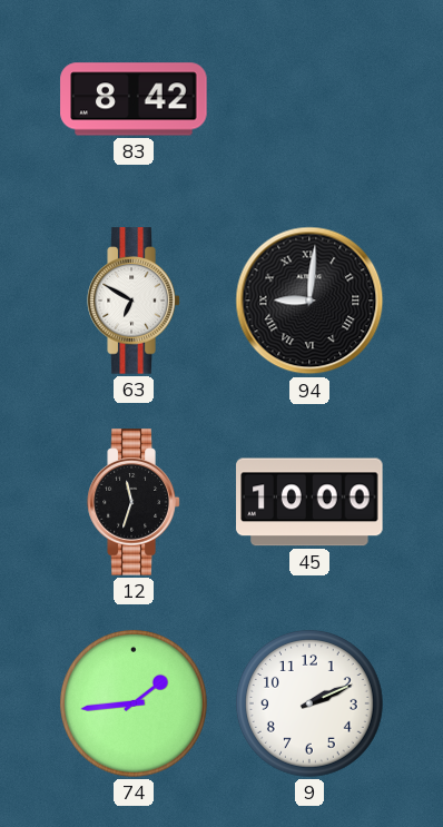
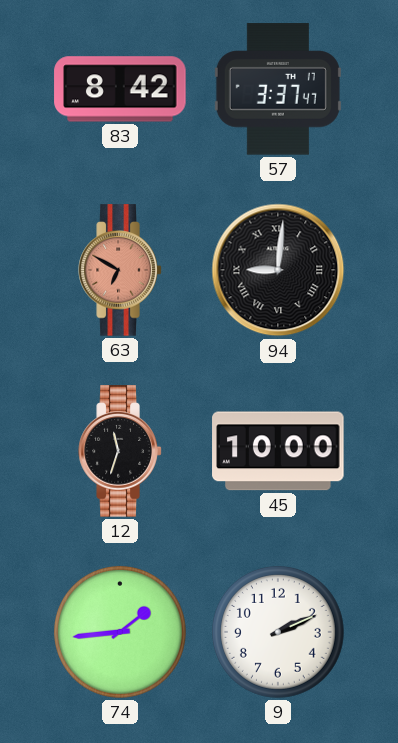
57: none -> 3:37
63 dial: white -> salmon
